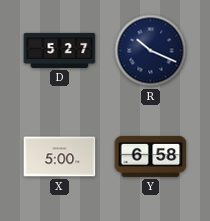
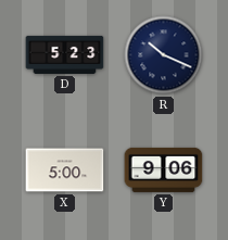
D: 5:27 -> 5:23
Y: 6:58 -> 9:06
